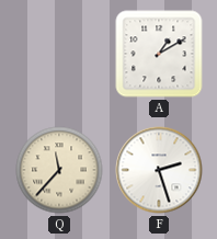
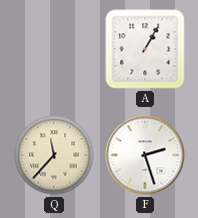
A: 1:10 -> 1:05
